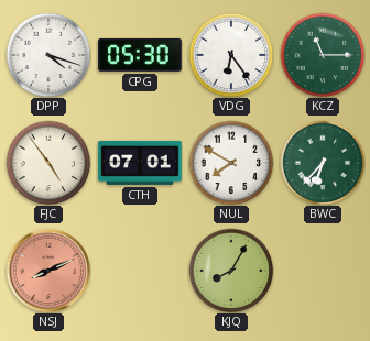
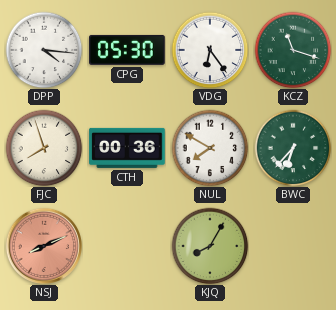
DPP: 4:18 -> 4:16
KCZ: 11:15 -> 11:18
FJC: 4:54 -> 7:57
CTH: 07:01 -> 00:36
